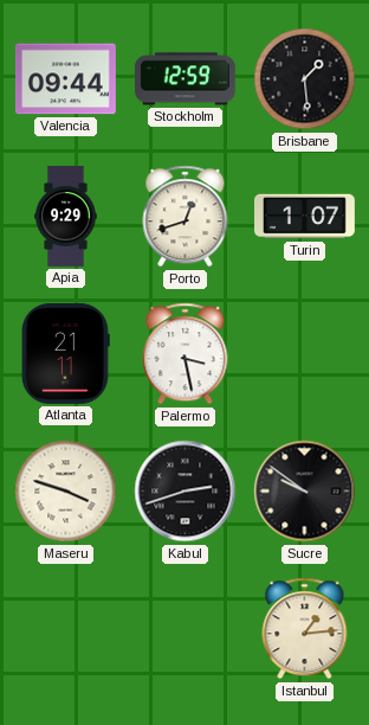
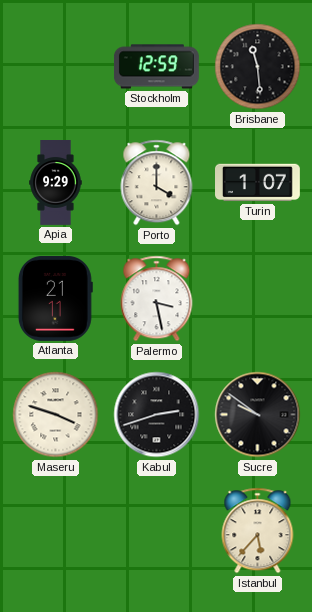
Valencia: 09:44 -> none
Brisbane: 1:29 -> 11:29
Porto: 12:42 -> 4:00
Istanbul: 1:14 -> 5:37
